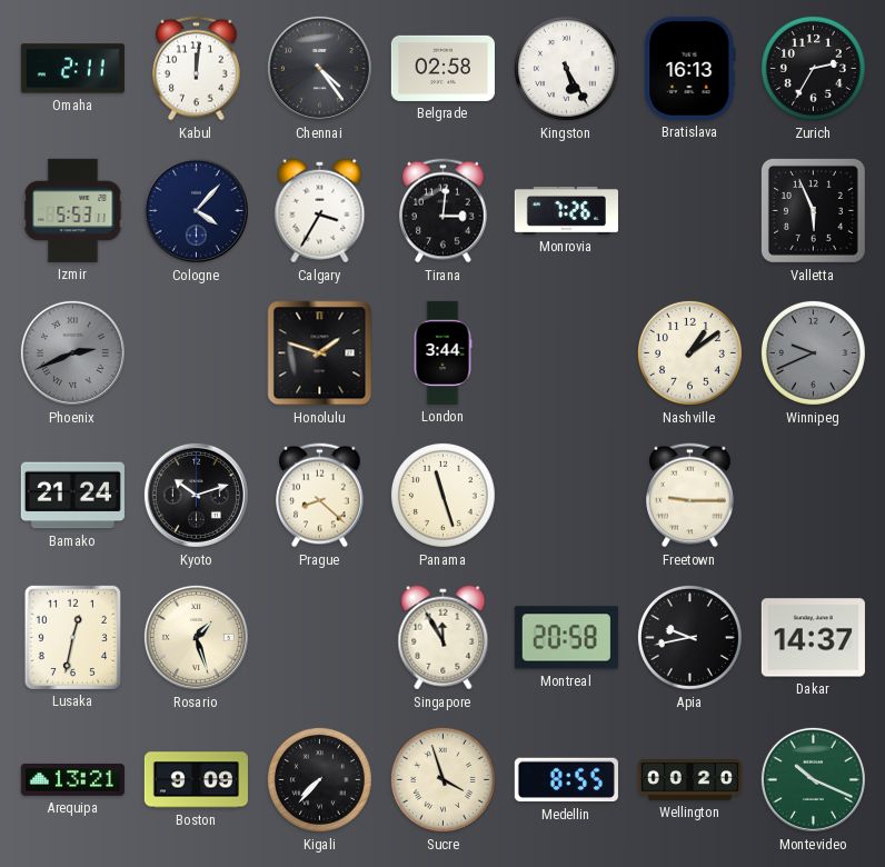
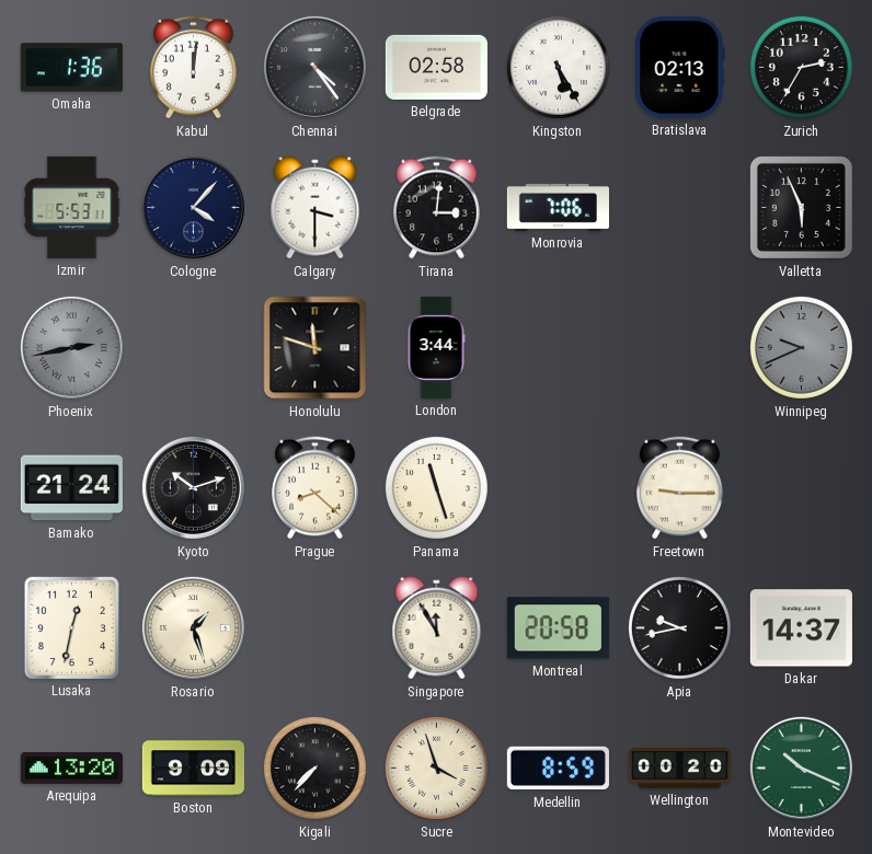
Omaha: 2:11 -> 1:36
Bratislava: 16:13 -> 02:13
Calgary: 3:35 -> 3:30
Monrovia: 7:26 -> 7:06
Phoenix: 2:41 -> 2:43
Honolulu: 1:48 -> 11:48
Nashville: 1:09 -> none
Arequipa: 13:21 -> 13:20
Medellin: 8:55 -> 8:59
